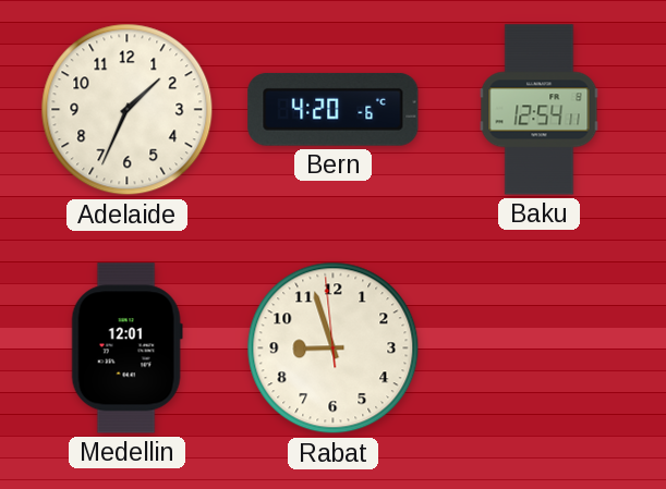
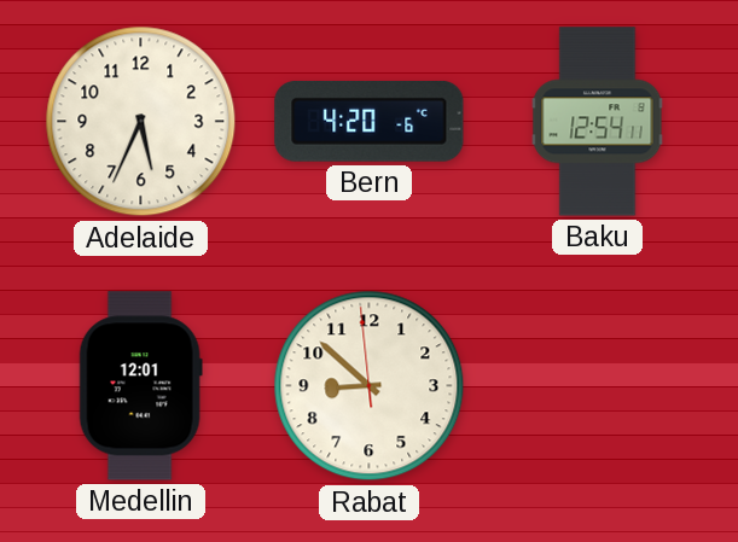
Adelaide: 1:34 -> 5:34
Rabat: 8:56 -> 8:51
